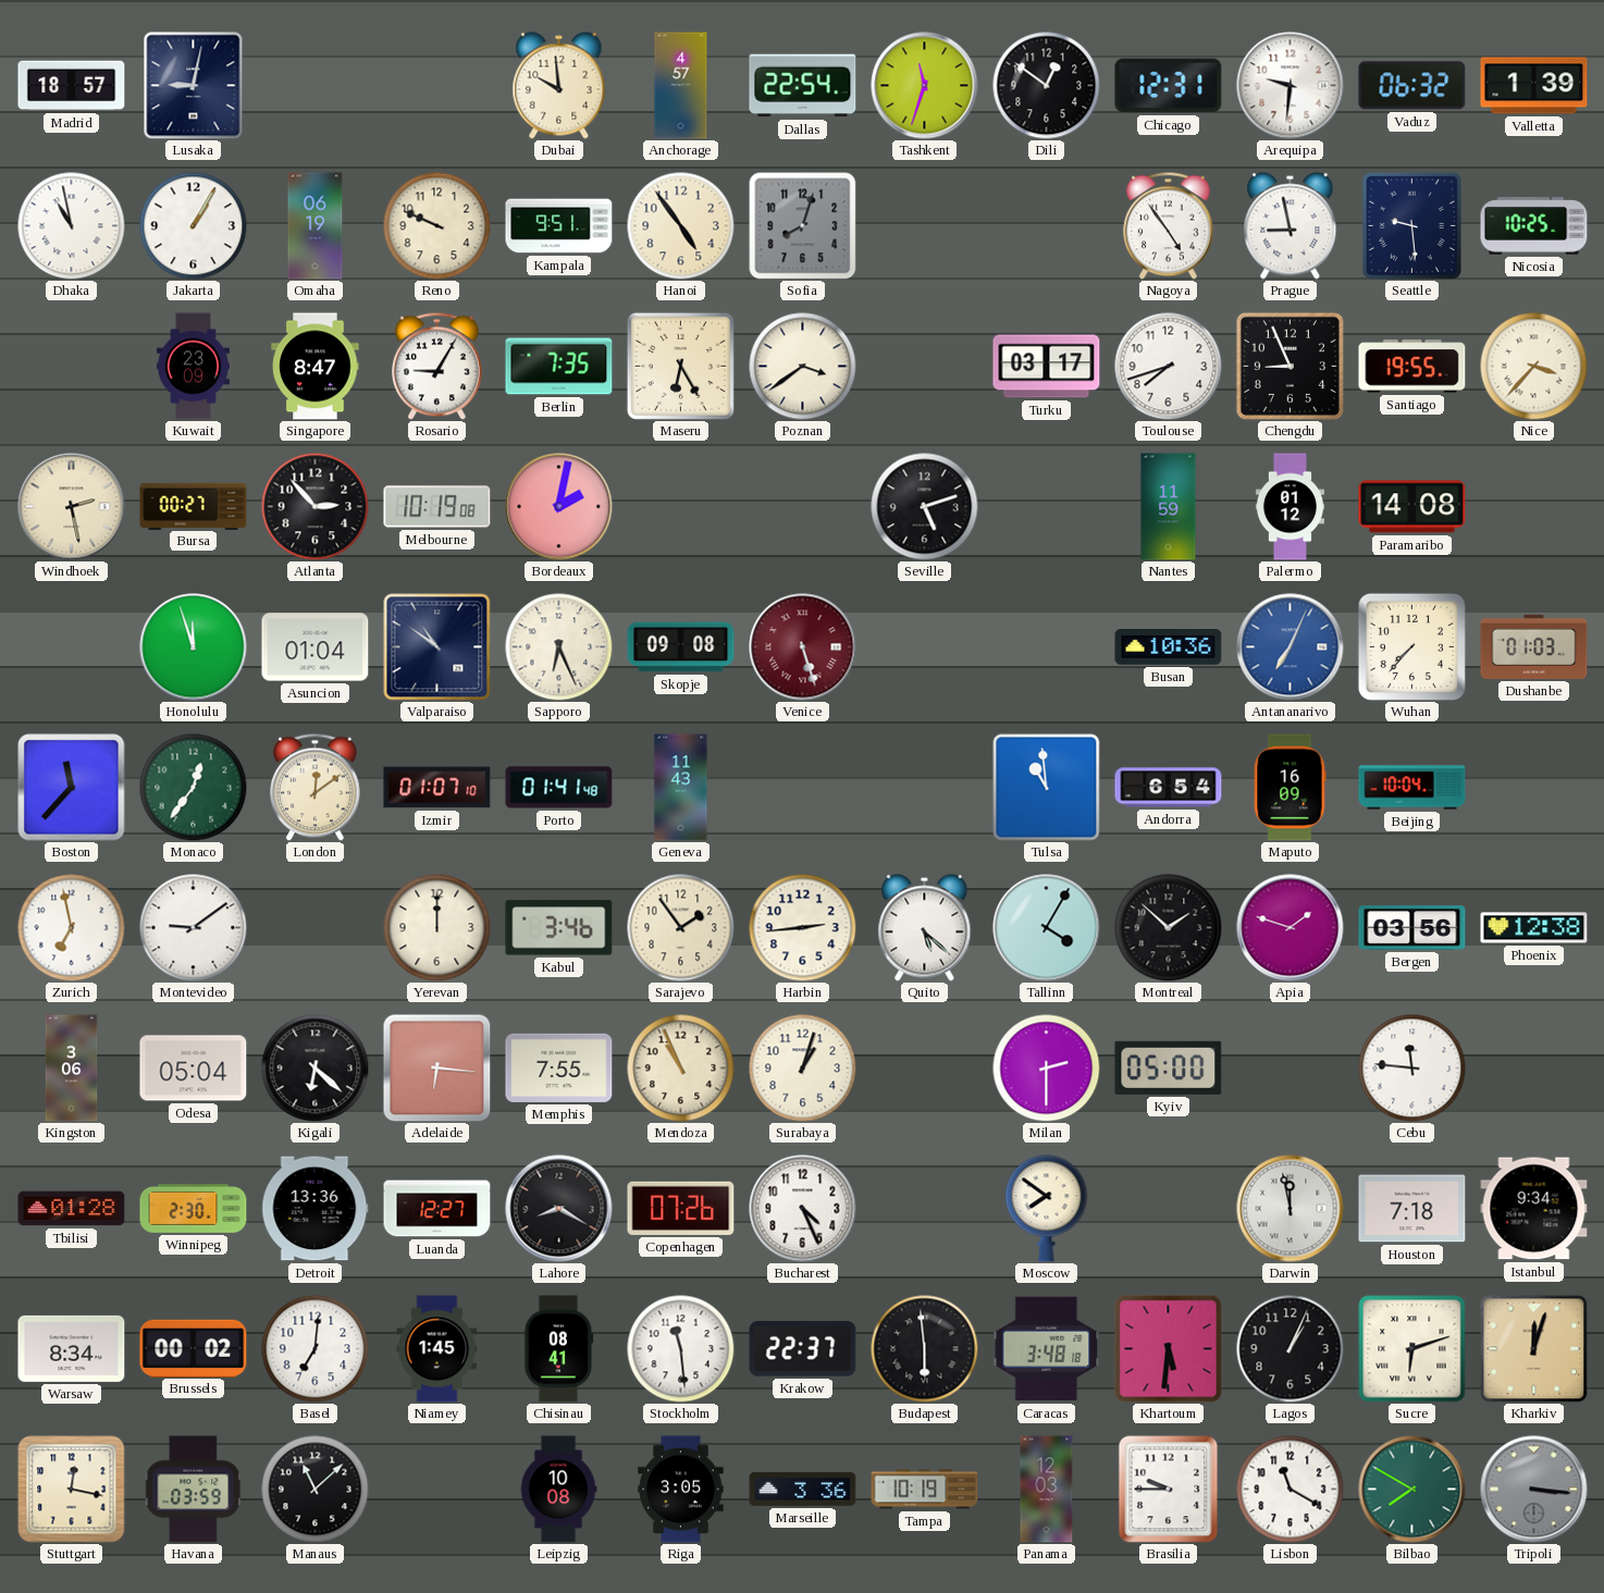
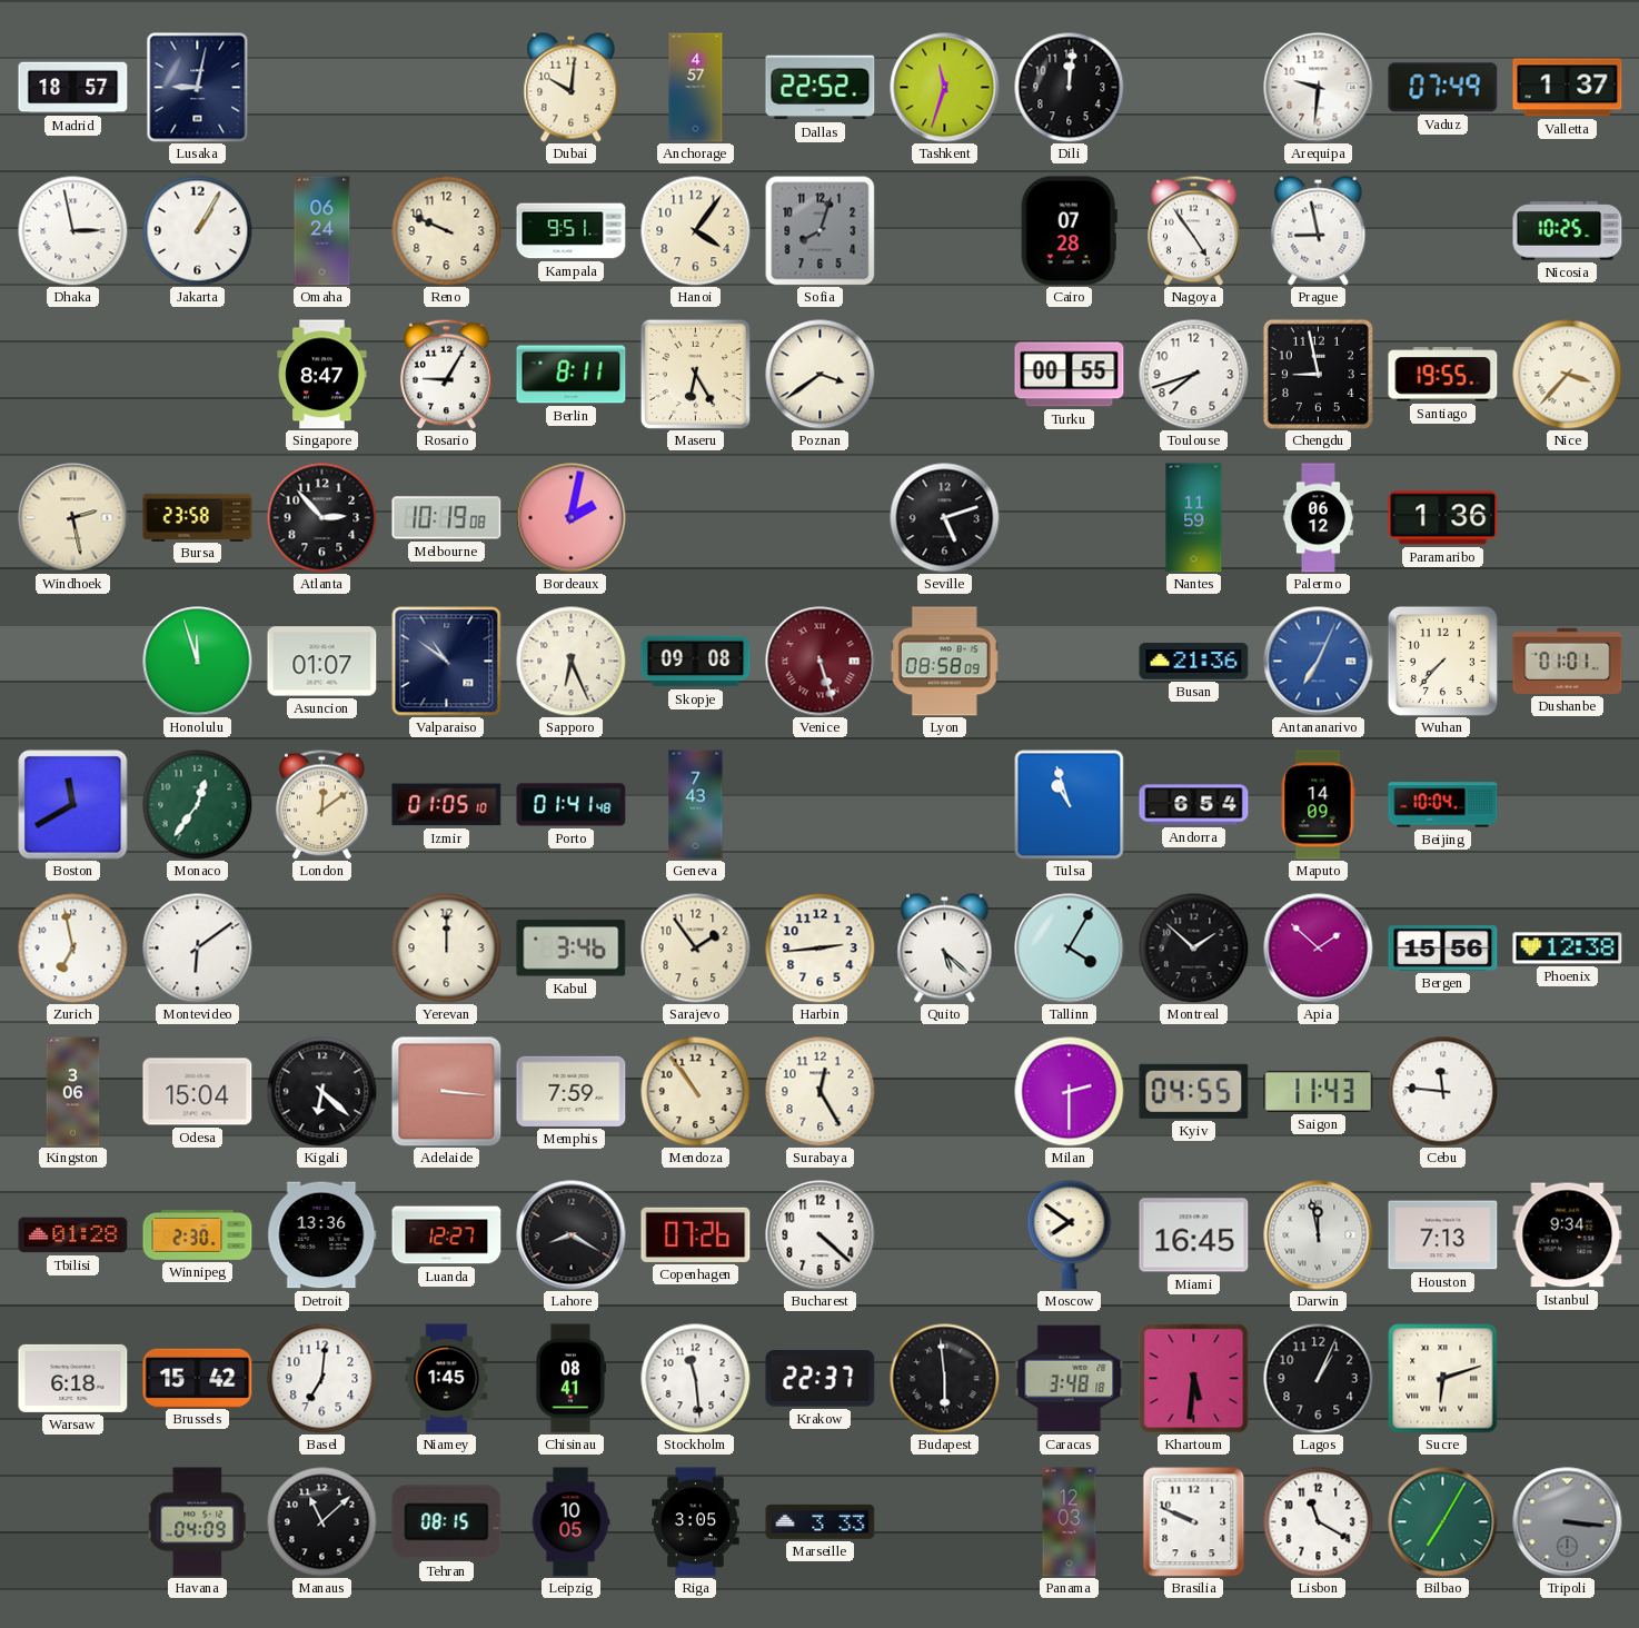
Dubai: 9:59 -> 10:01
Dallas: 22:54 -> 22:52
Dili: 12:51 -> 12:01
Chicago: 12:31 -> none
Vaduz: 06:32 -> 07:49
Valletta: 1:39 -> 1:37
Dhaka: 10:58 -> 2:58
Omaha: 06:19 -> 06:24
Hanoi: 4:54 -> 4:06
Cairo: none -> 07:28
Seattle: 9:29 -> none
Kuwait: 23:09 -> none
Berlin: 7:35 -> 8:11
Turku: 03:17 -> 00:55
Chengdu: 8:56 -> 8:58
Bursa: 00:27 -> 23:58
Palermo: 01:12 -> 06:12
Paramaribo: 14:08 -> 1:36
Asuncion: 01:04 -> 01:07
Lyon: none -> 08:58
Busan: 10:36 -> 21:36
Dushanbe: 01:03 -> 01:01
Boston: 11:37 -> 11:40
Izmir: 01:07 -> 01:05
Geneva: 11:43 -> 7:43
Tulsa: 10:59 -> 10:57
Maputo: 16:09 -> 14:09
Montevideo: 9:09 -> 6:09
Apia: 1:48 -> 1:52
Bergen: 03:56 -> 15:56
Odesa: 05:04 -> 15:04
Adelaide: 6:16 -> 3:16
Memphis: 7:55 -> 7:59
Mendoza: 10:56 -> 10:54
Surabaya: 1:03 -> 12:25
Kyiv: 05:00 -> 04:55
Saigon: none -> 11:43
Bucharest: 4:26 -> 4:22
Miami: none -> 16:45
Houston: 7:18 -> 7:13
Warsaw: 8:34 -> 6:18
Brussels: 00:02 -> 15:42
Kharkiv: 12:03 -> none
Stuttgart: 12:17 -> none
Havana: 03:59 -> 04:09
Tehran: none -> 08:15
Leipzig: 10:08 -> 10:05
Marseille: 3:36 -> 3:33
Tampa: 10:19 -> none
Brasilia: 9:45 -> 9:49
Bilbao: 7:50 -> 7:05
